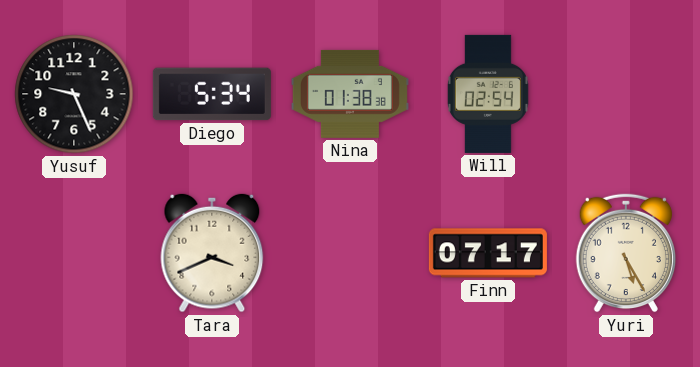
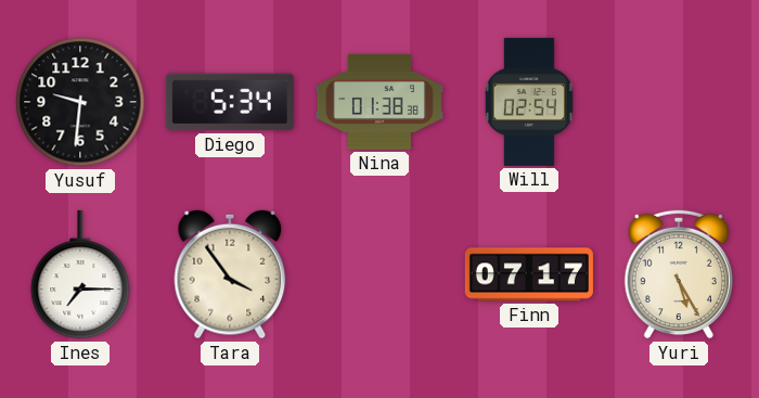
Yusuf: 9:26 -> 9:31
Ines: none -> 7:15
Tara: 3:41 -> 3:54
